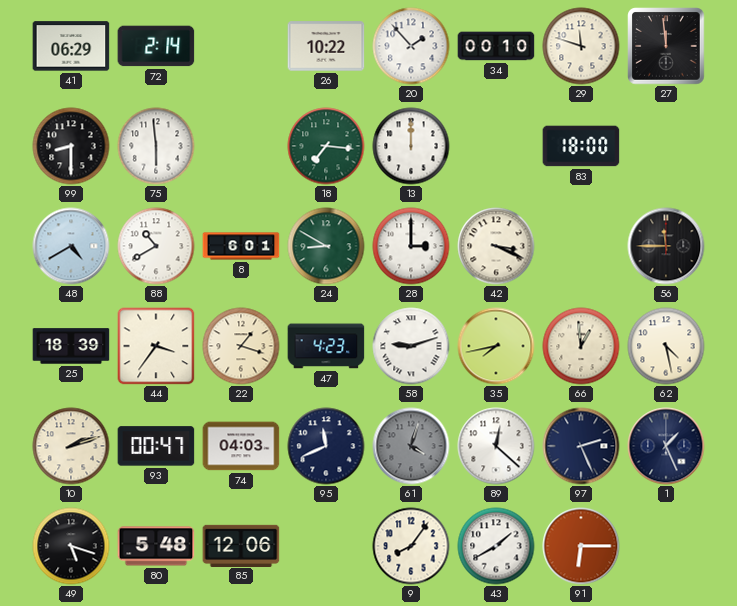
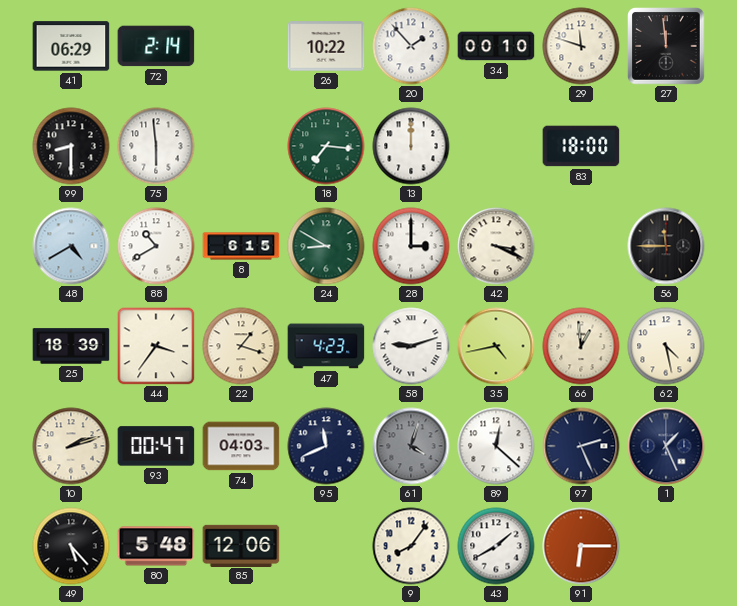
8: 6:01 -> 6:15
35: 7:43 -> 4:43
49: 5:18 -> 5:23
